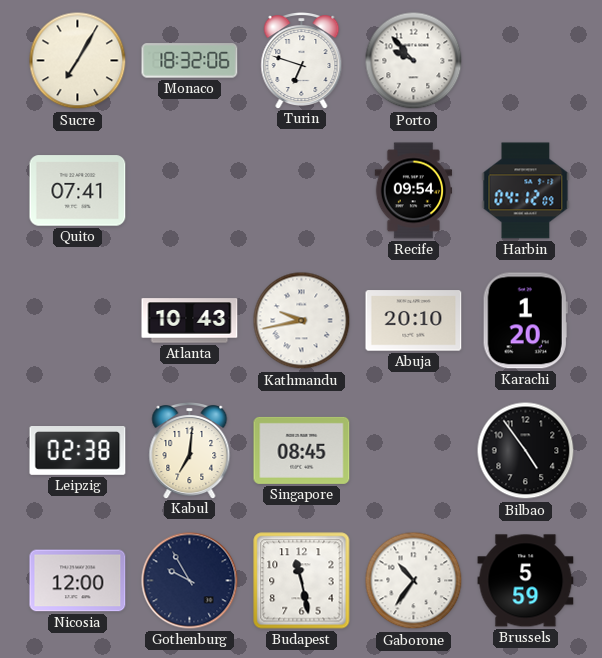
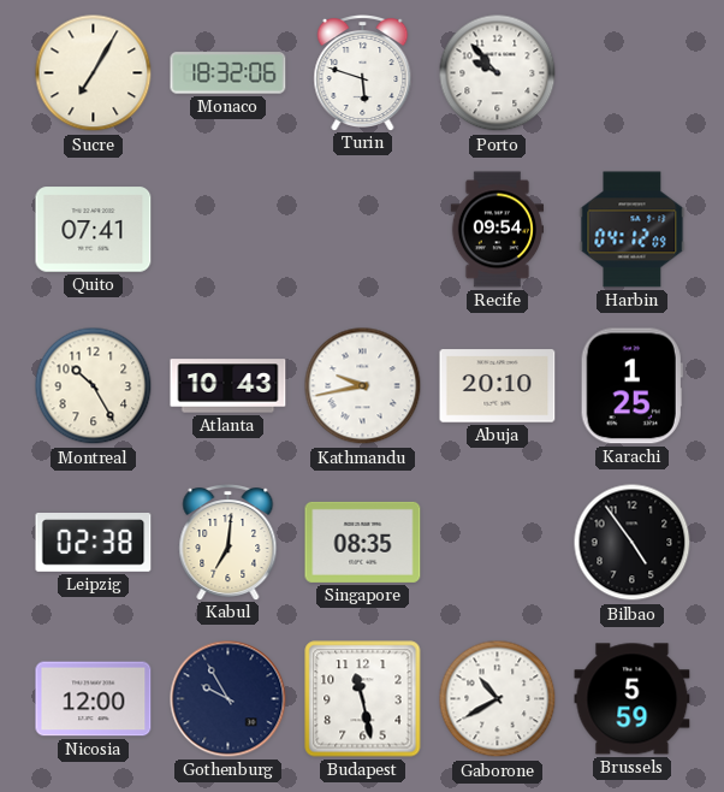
Turin: 6:48 -> 5:48
Montreal: none -> 10:25
Karachi: 1:20 -> 1:25
Singapore: 08:45 -> 08:35
Gaborone: 10:36 -> 10:40
